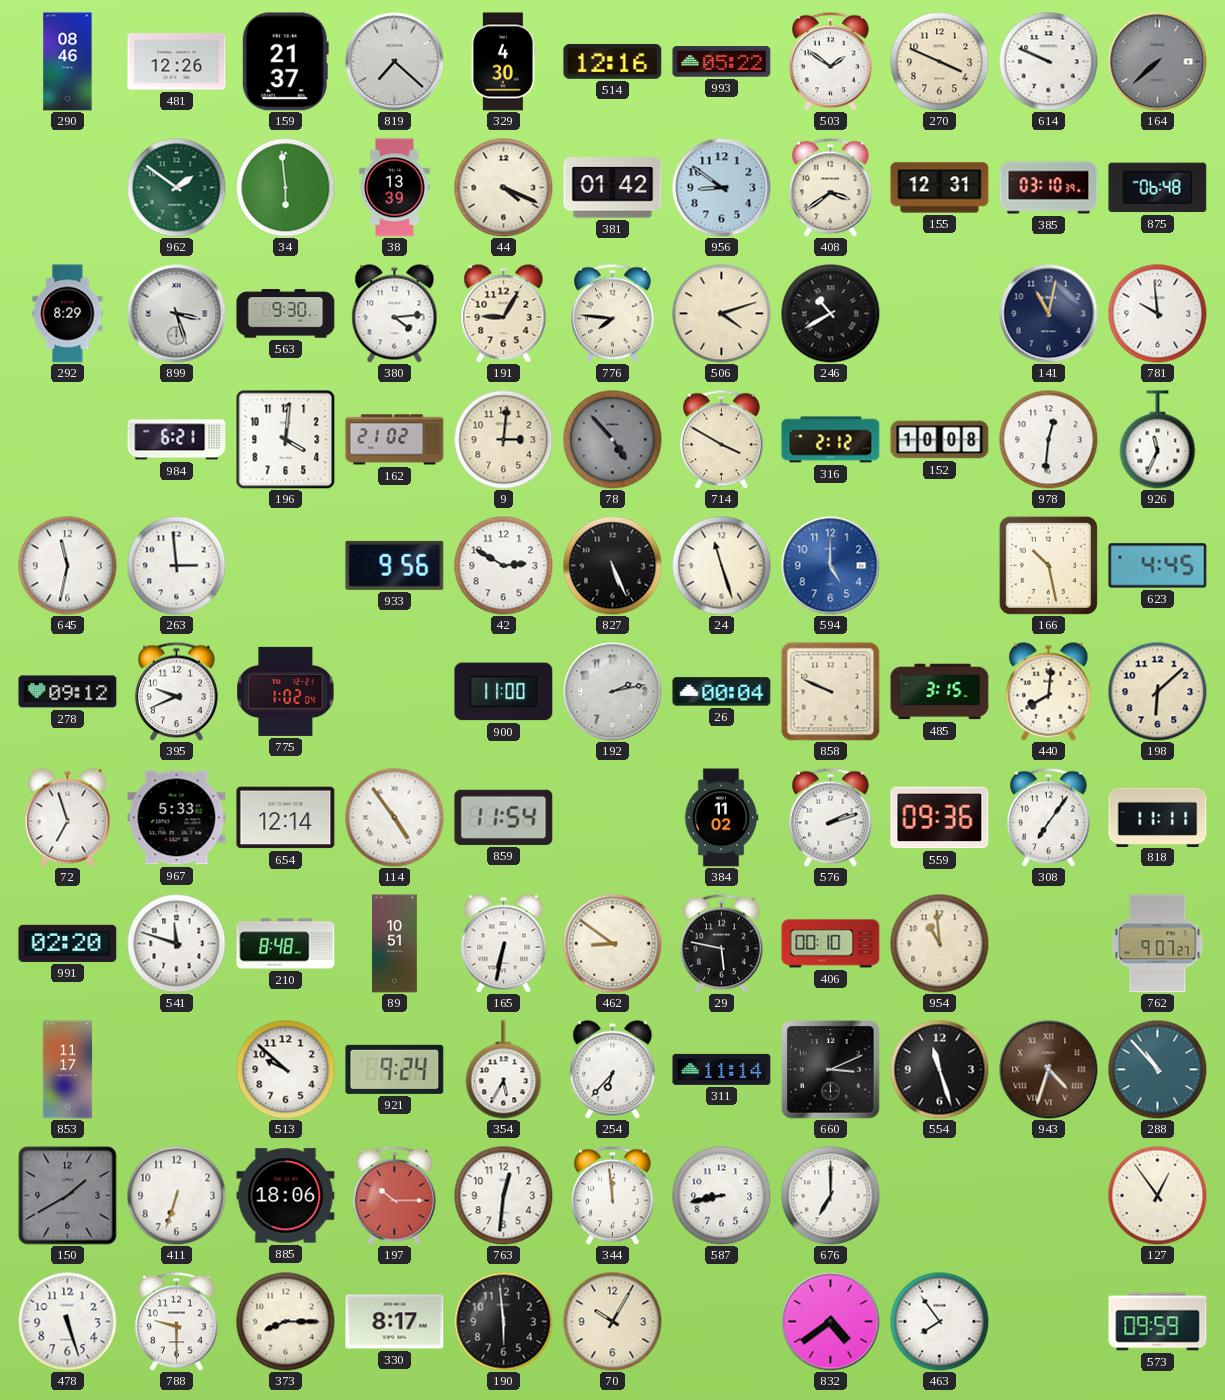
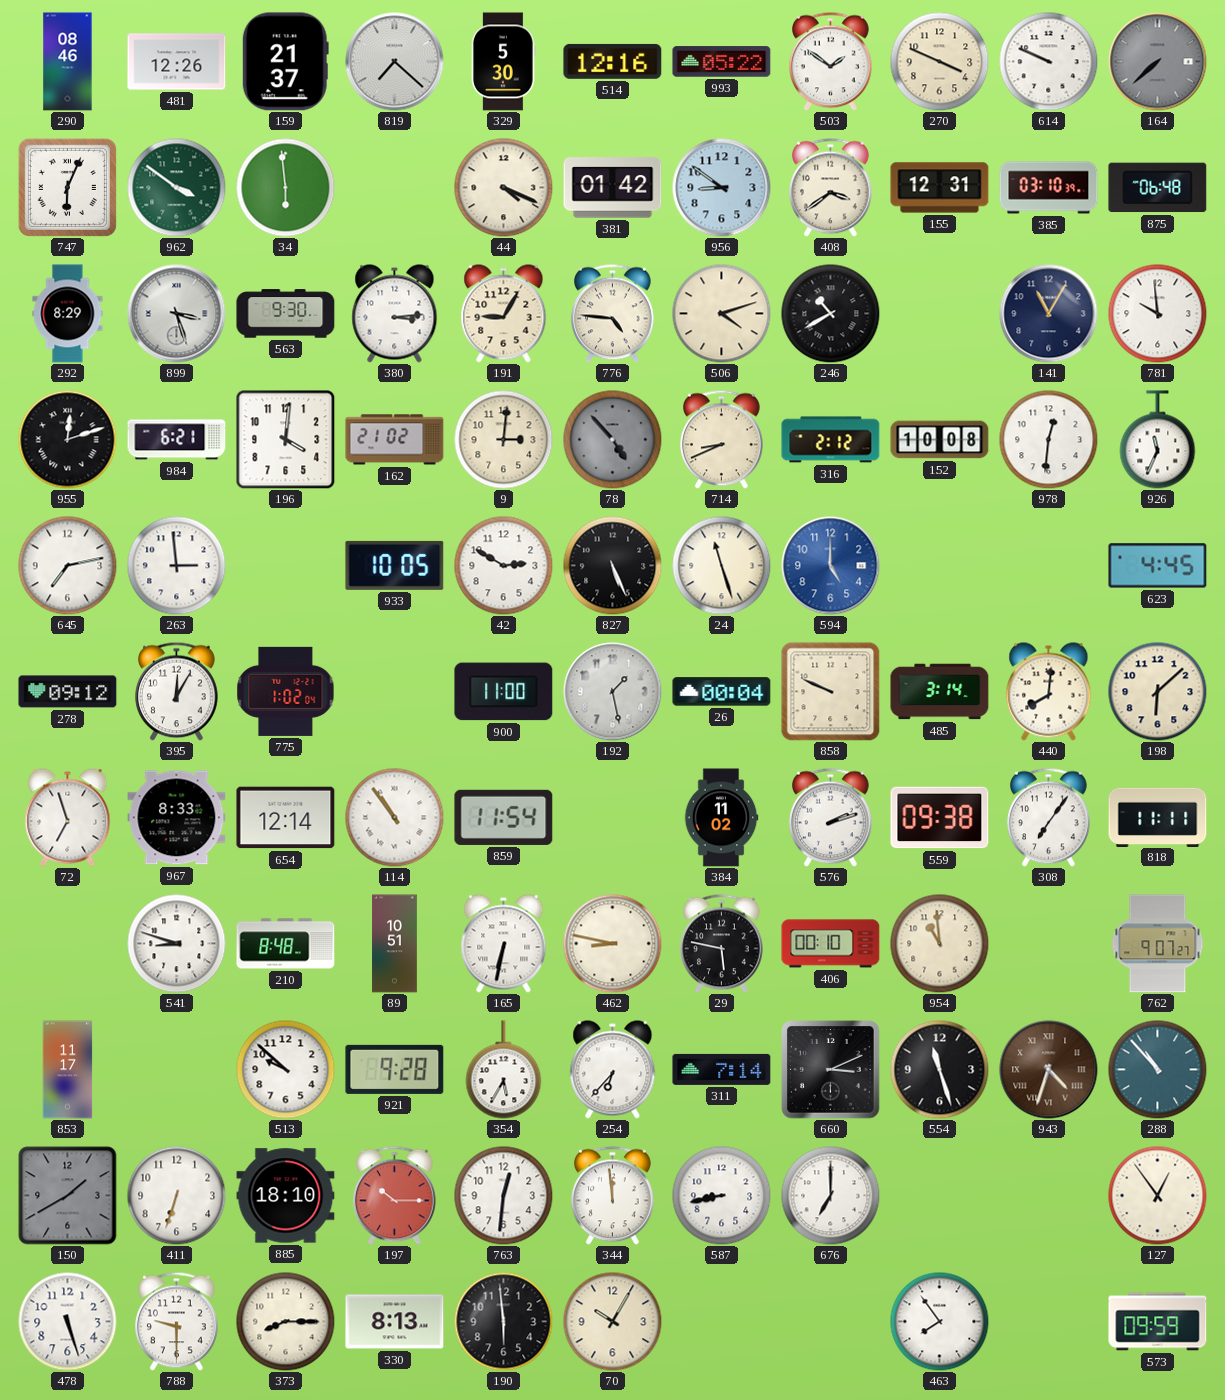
329: 4:30 -> 5:30
747: none -> 6:04
962: 1:51 -> 3:51
38: 13:39 -> none
380: 4:14 -> 3:14
776: 7:46 -> 4:46
141: 11:02 -> 11:05
955: none -> 12:12
714: 3:50 -> 8:41
645: 11:32 -> 7:13
933: 9:56 -> 10:05
166: 10:28 -> none
395: 9:41 -> 12:05
192: 2:13 -> 1:28
485: 3:15 -> 3:14
967: 5:33 -> 8:33
114: 4:54 -> 10:54
559: 09:36 -> 09:38
991: 02:20 -> none
541: 11:48 -> 8:48
462: 8:51 -> 8:47
921: 9:24 -> 9:28
311: 11:14 -> 7:14
885: 18:06 -> 18:10
330: 8:17 -> 8:13
832: 4:39 -> none
